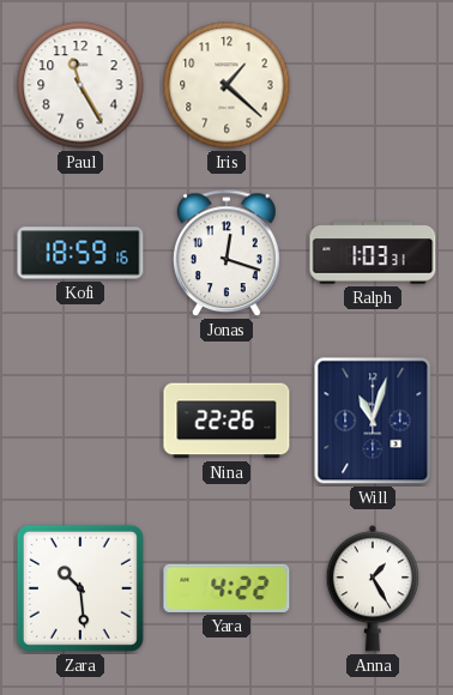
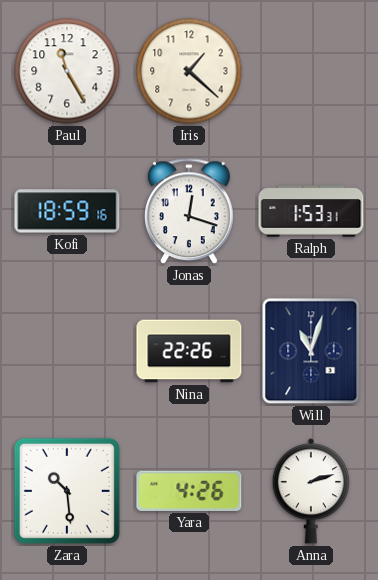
Ralph: 1:03 -> 1:53
Yara: 4:22 -> 4:26
Anna: 1:25 -> 2:12
